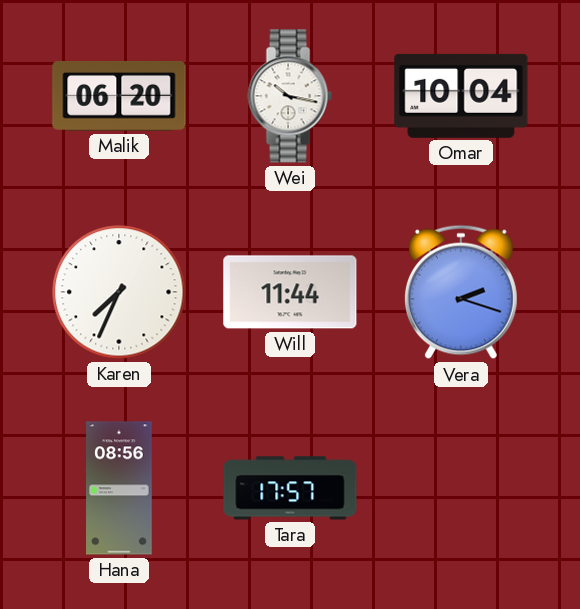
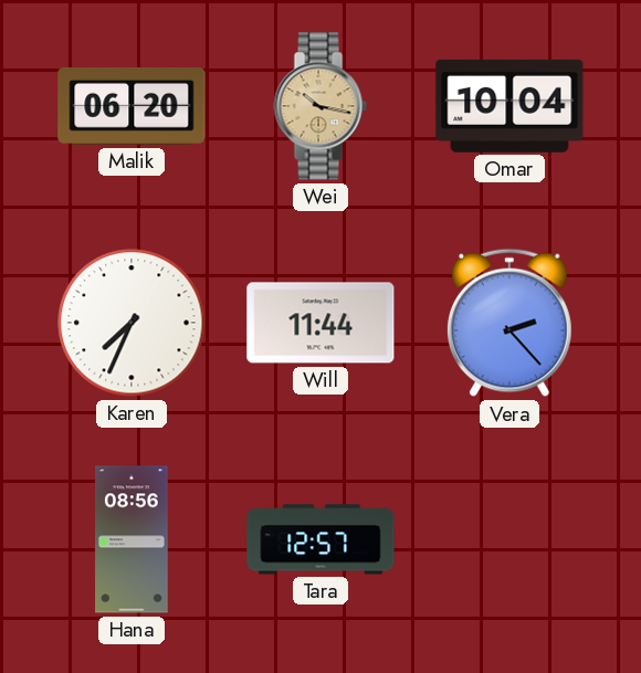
Wei dial: white -> champagne
Vera: 2:18 -> 2:23
Tara: 17:57 -> 12:57
